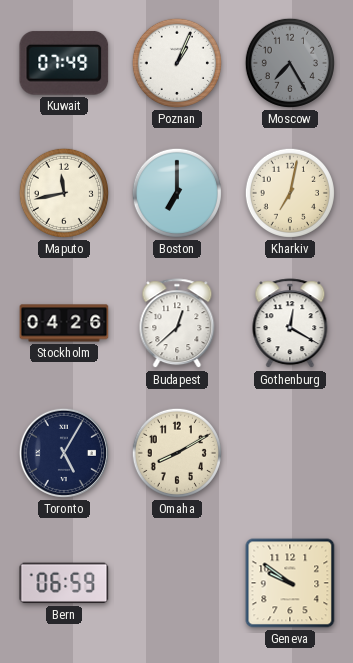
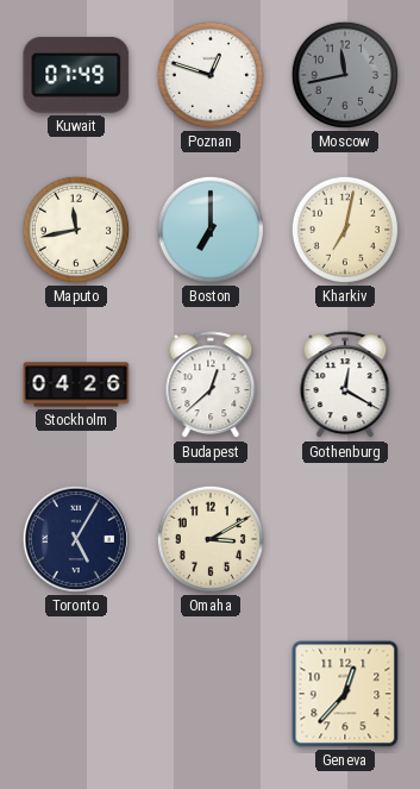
Poznan: 1:04 -> 12:48
Moscow: 7:25 -> 11:43
Omaha: 8:10 -> 3:10
Bern: 06:59 -> none
Geneva: 9:51 -> 12:37
